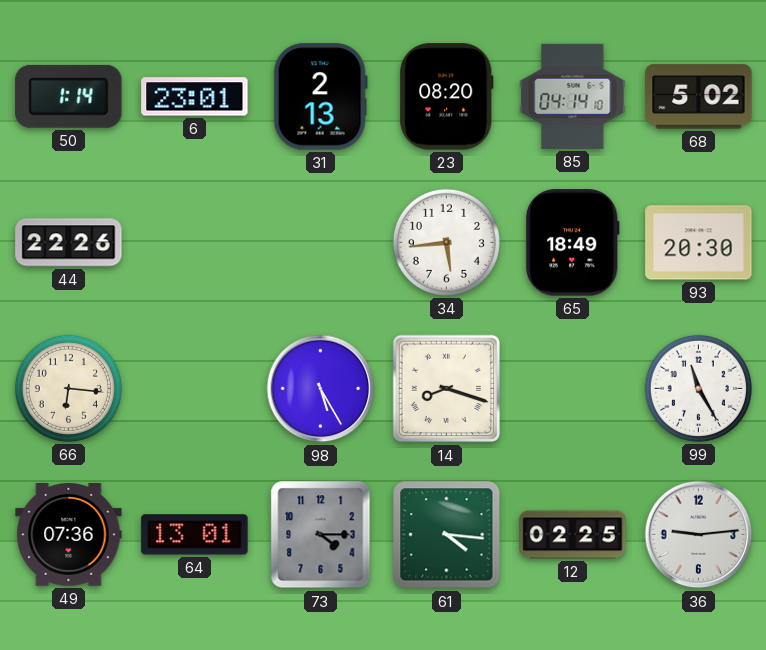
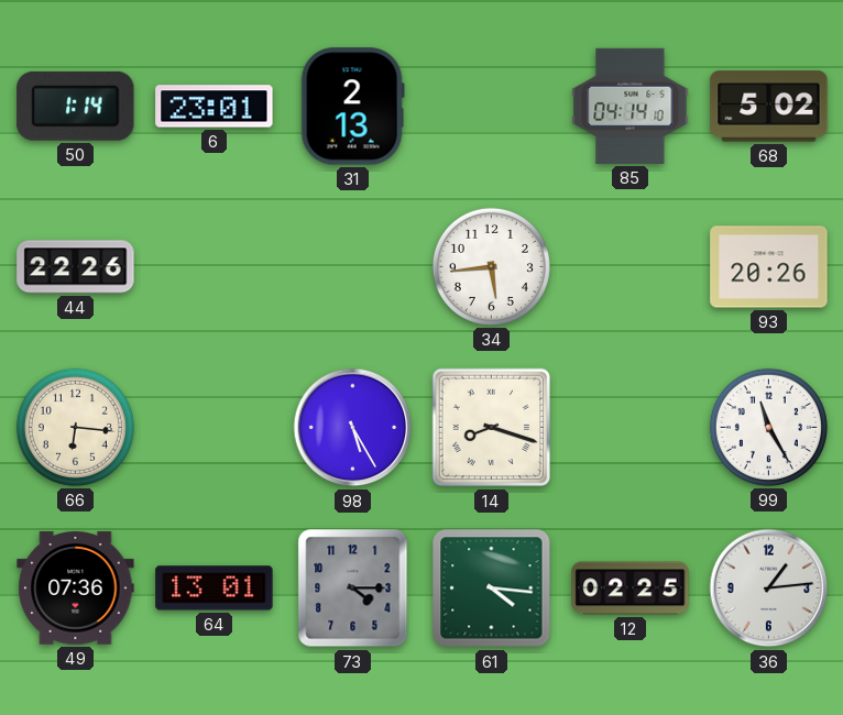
23: 08:20 -> none
65: 18:49 -> none
93: 20:30 -> 20:26
36: 9:14 -> 1:14
